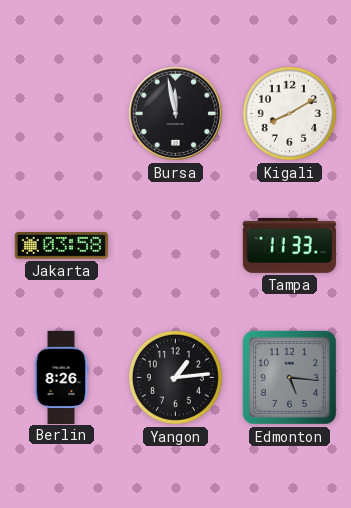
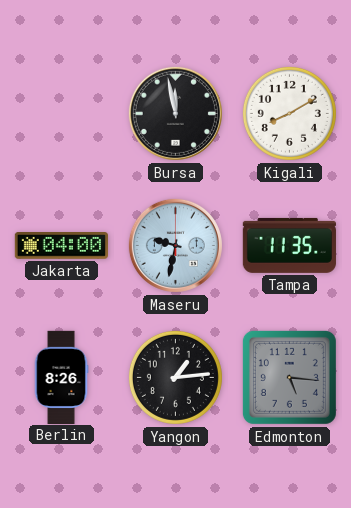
Jakarta: 03:58 -> 04:00
Maseru: none -> 9:32
Tampa: 11:33 -> 11:35
